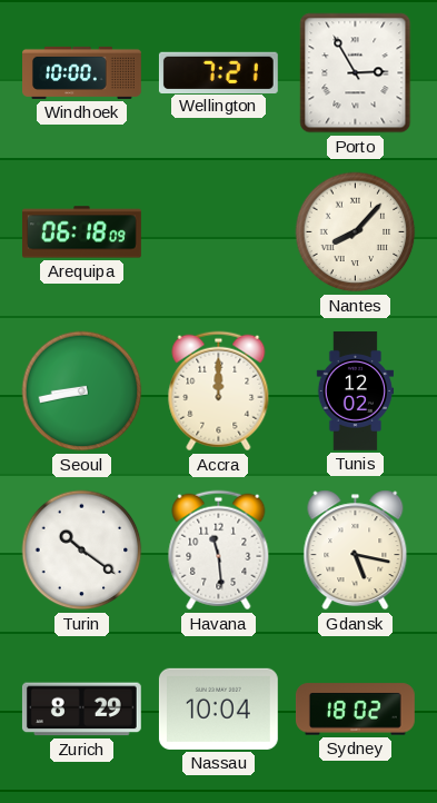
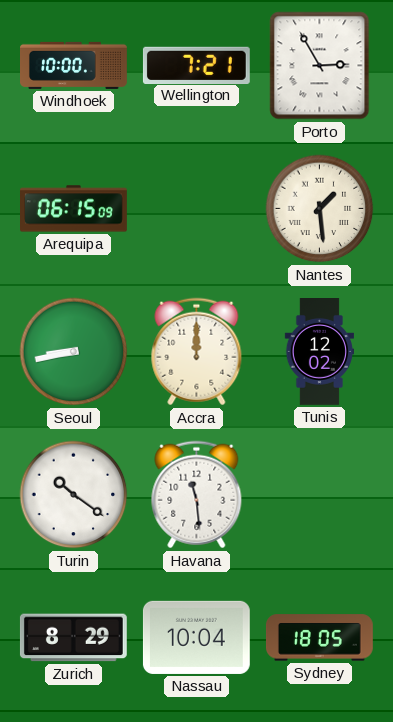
Arequipa: 06:18 -> 06:15
Nantes: 8:07 -> 1:29
Gdansk: 5:17 -> none
Sydney: 18:02 -> 18:05
